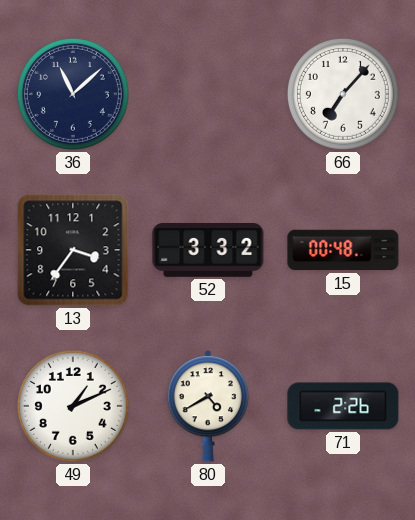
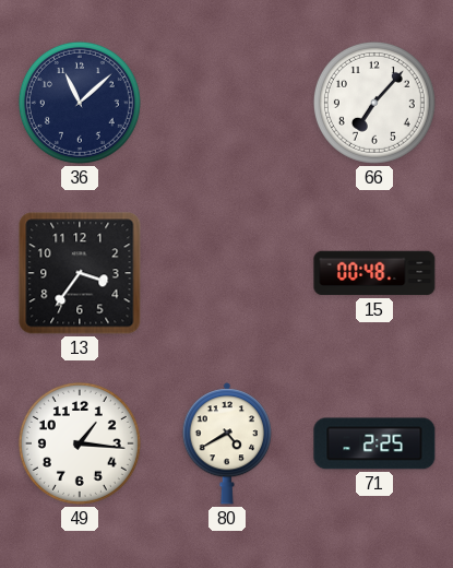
52: 3:32 -> none
49: 1:11 -> 1:16
71: 2:26 -> 2:25
